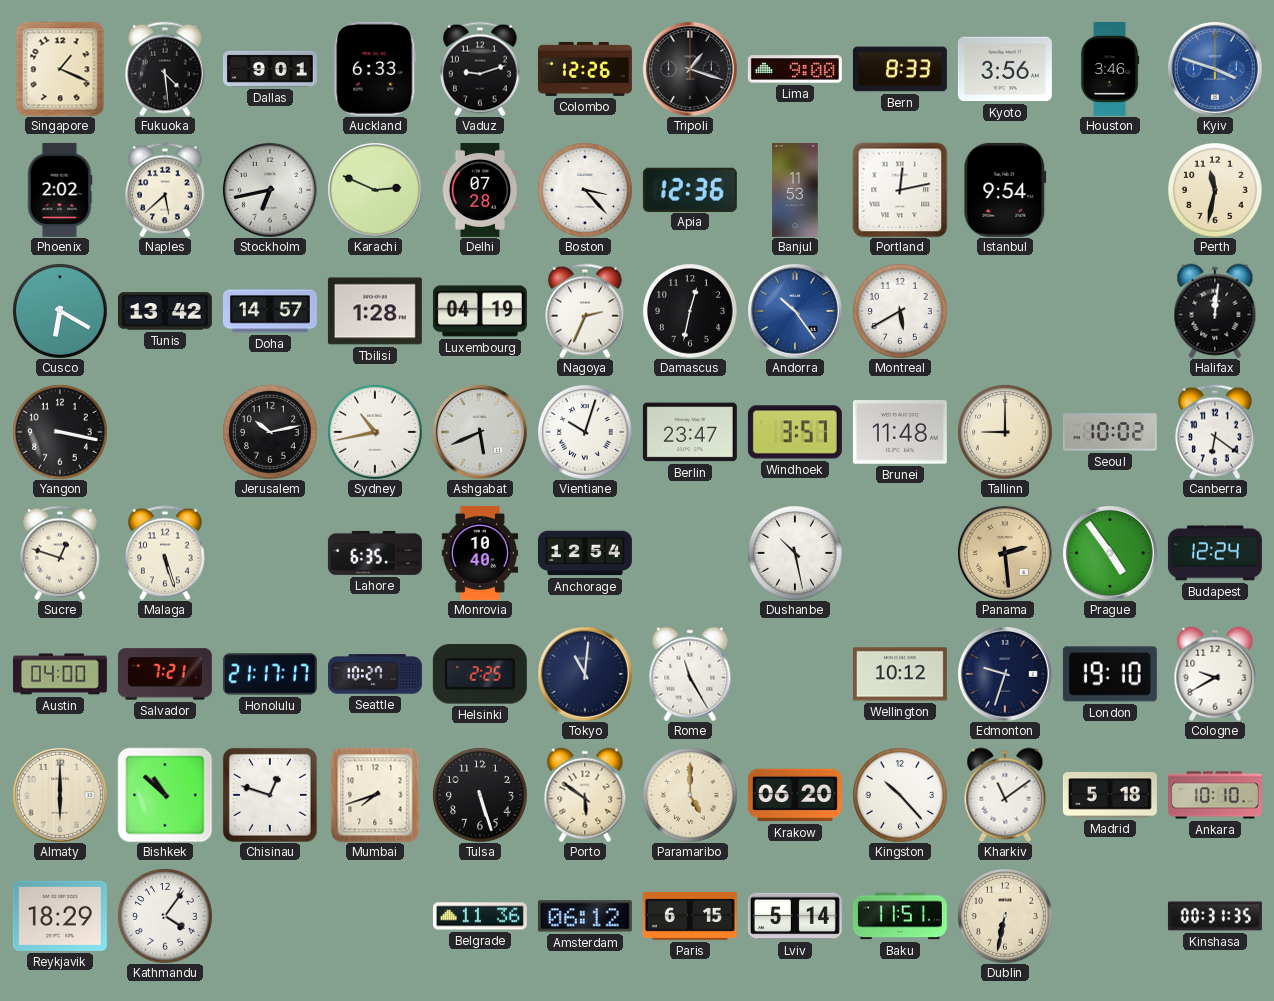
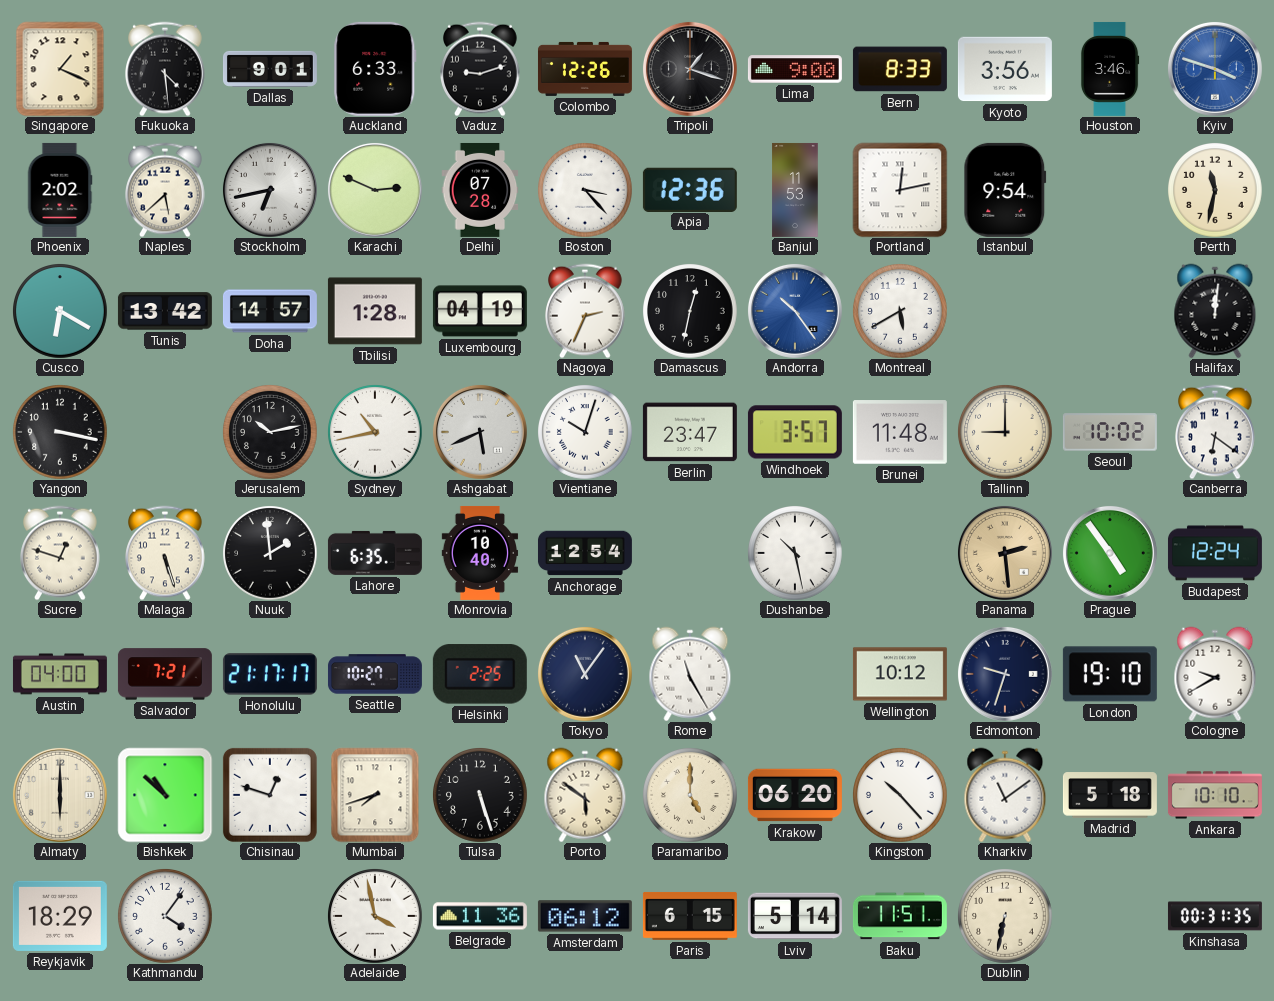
Nuuk: none -> 1:59
Tokyo: 11:01 -> 11:06
Adelaide: none -> 3:58
